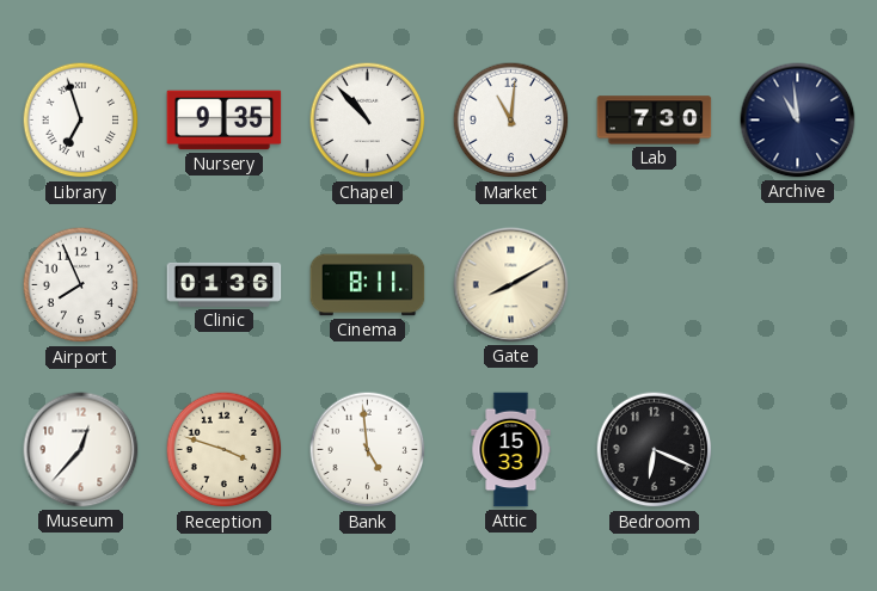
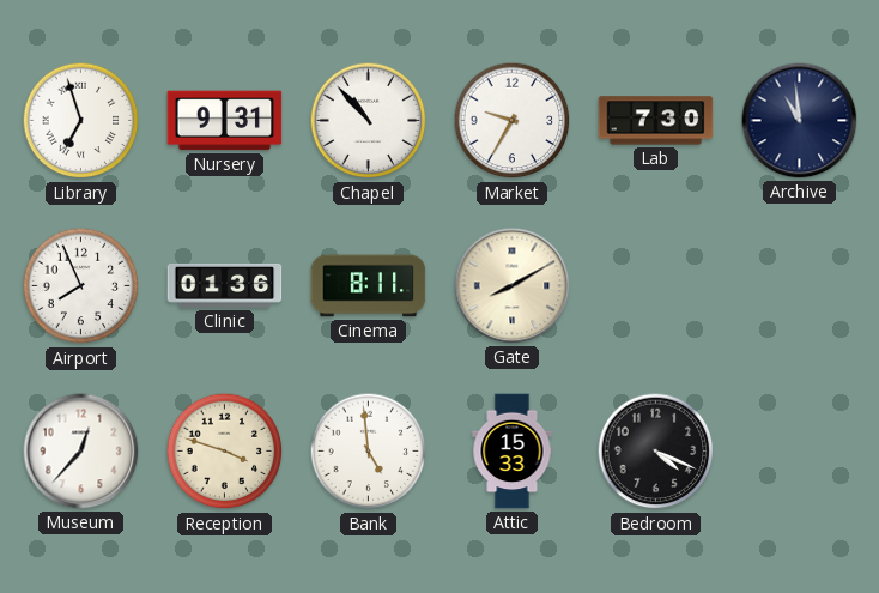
Nursery: 9:35 -> 9:31
Market: 11:01 -> 9:35
Bedroom: 6:19 -> 4:19
